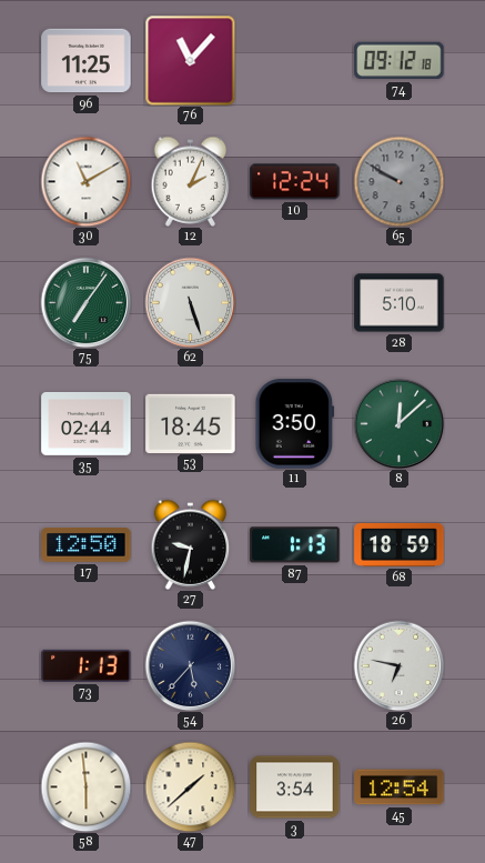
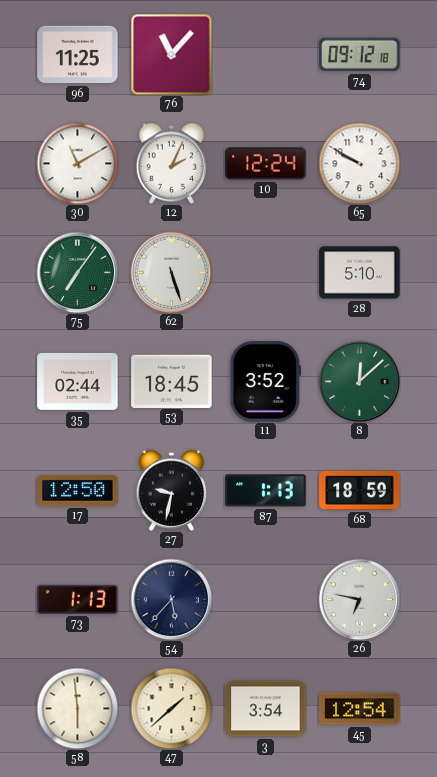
65 dial: grey -> white
11: 3:50 -> 3:52
